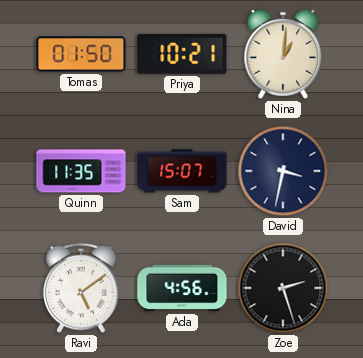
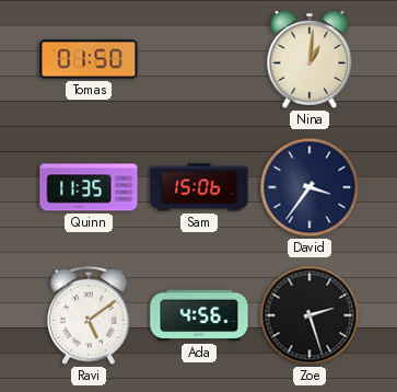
Priya: 10:21 -> none
Sam: 15:07 -> 15:06
David: 3:32 -> 3:36
